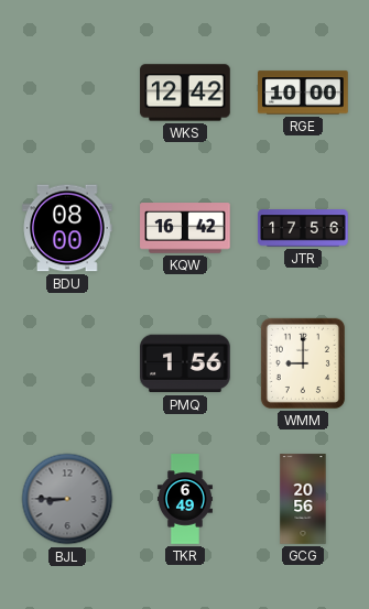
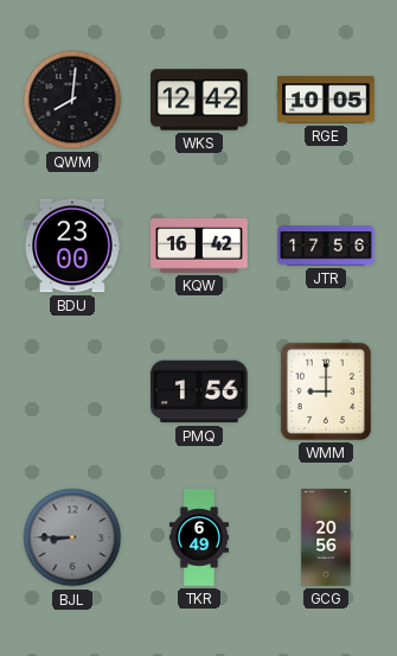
QWM: none -> 8:01
RGE: 10:00 -> 10:05
BDU: 08:00 -> 23:00
